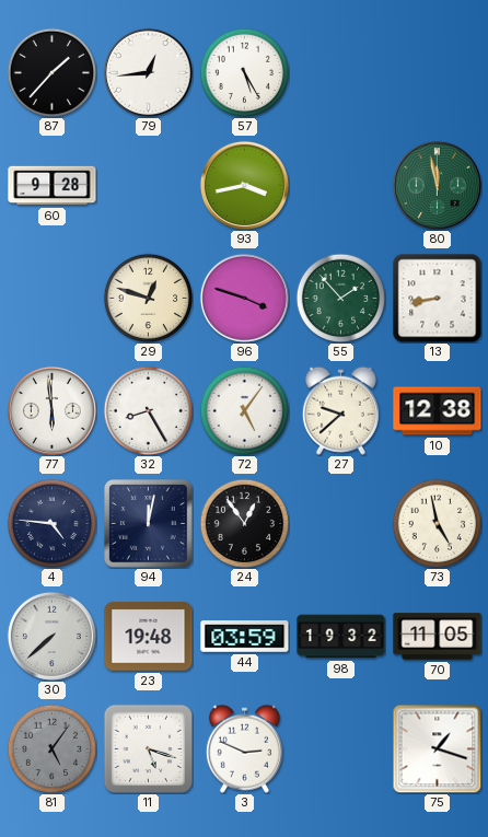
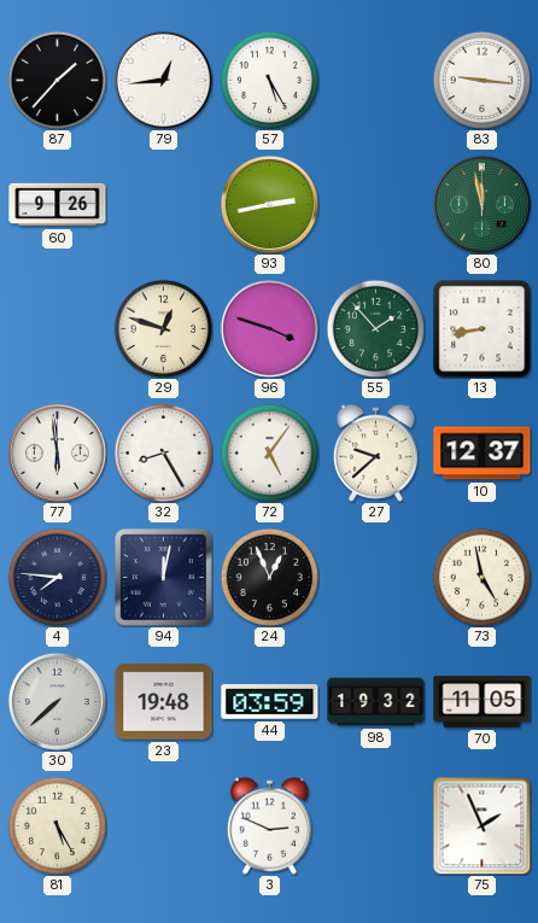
83: none -> 9:16
60: 9:28 -> 9:26
93: 3:43 -> 2:43
10: 12:38 -> 12:37
4: 4:46 -> 7:46
24: 12:54 -> 12:56
81: 5:06 -> 5:25
81 dial: grey -> cream
11: 5:18 -> none
75: 1:18 -> 1:56
